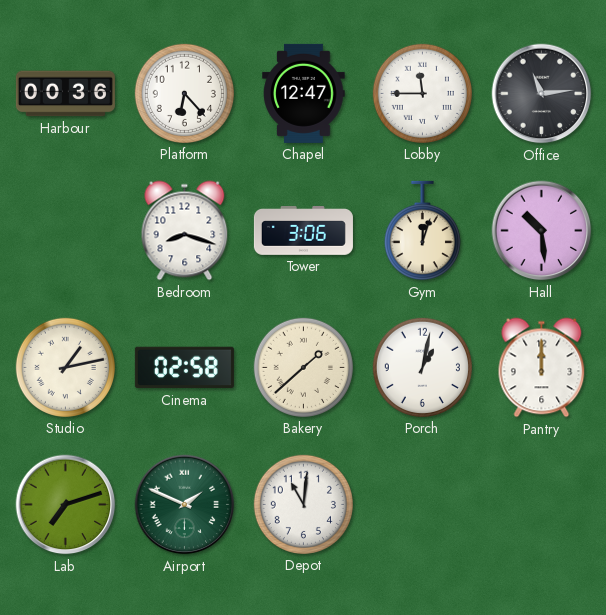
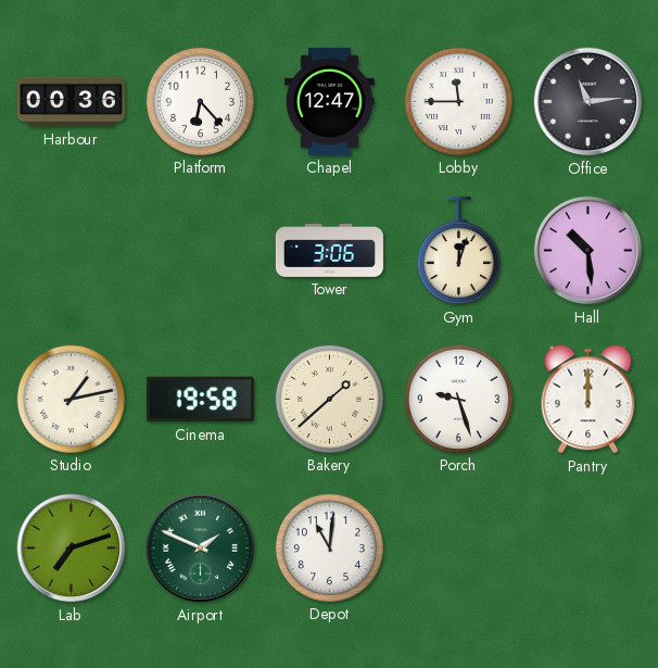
Bedroom: 8:18 -> none
Cinema: 02:58 -> 19:58
Porch: 1:02 -> 9:27
